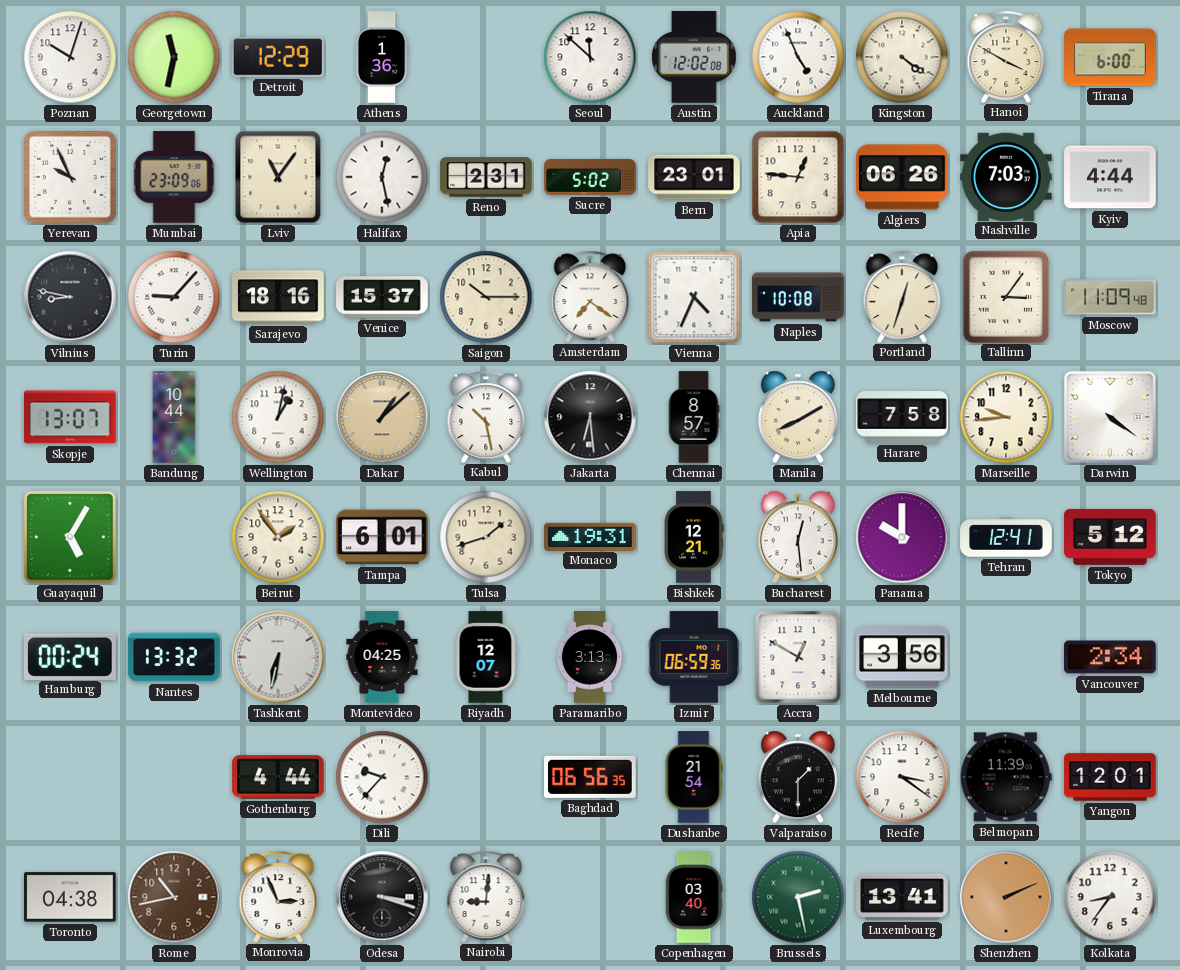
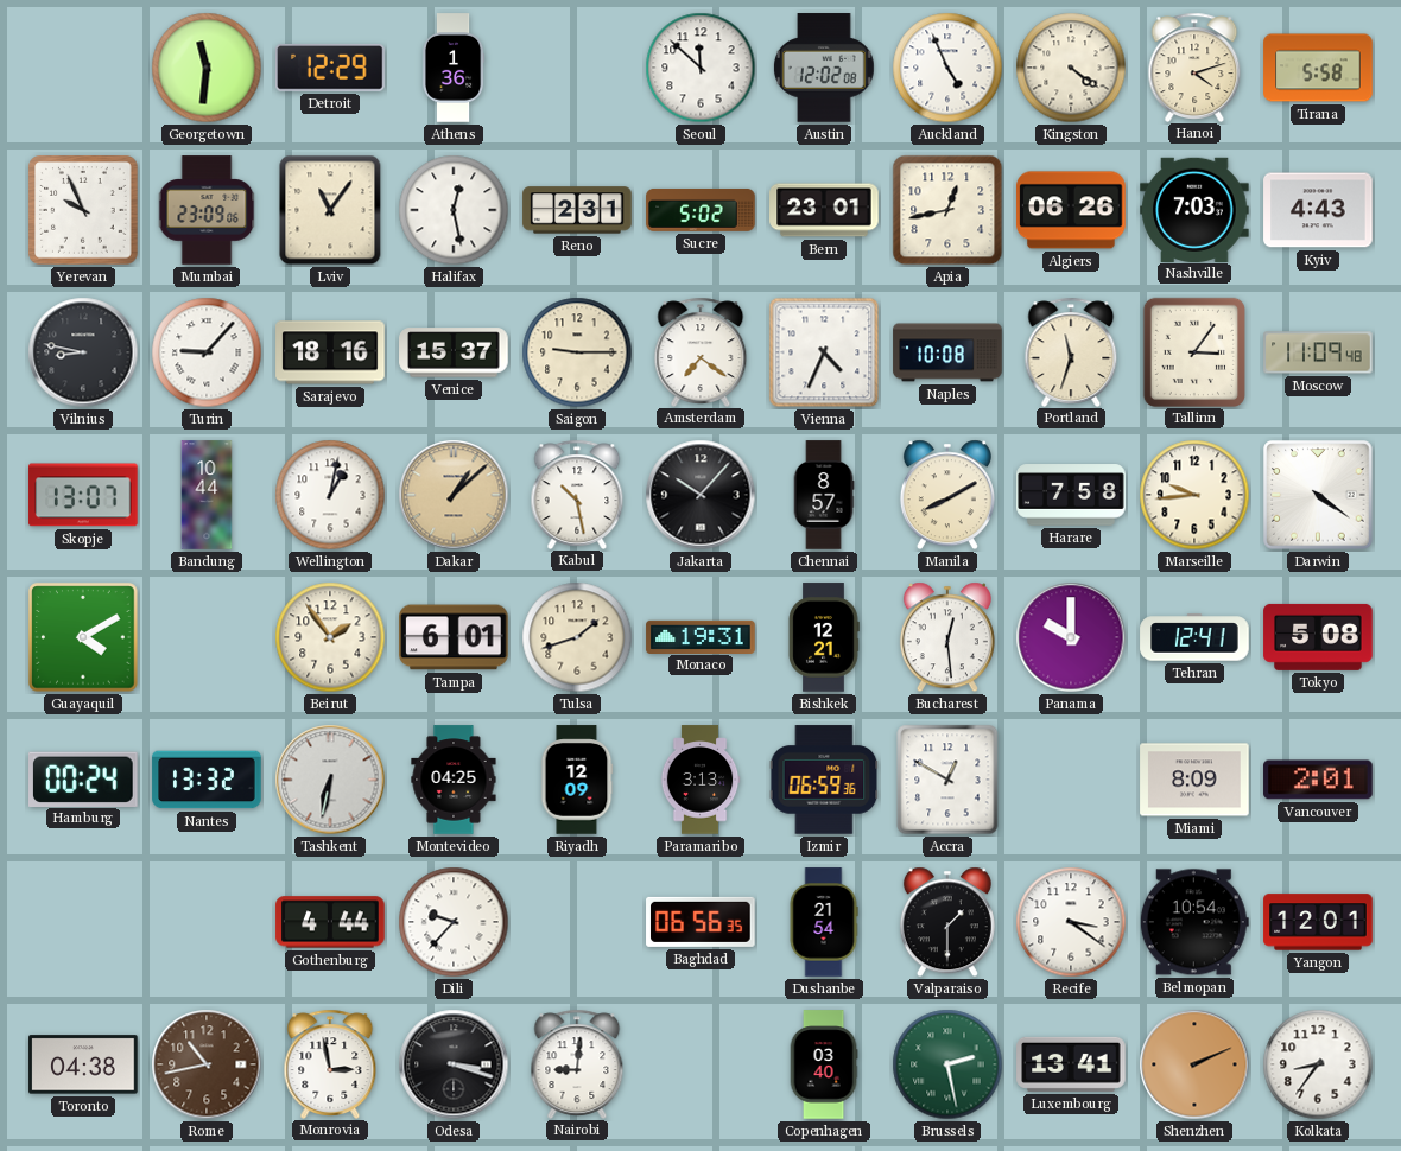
Poznan: 10:03 -> none
Georgetown: 11:32 -> 11:31
Hanoi: 3:50 -> 4:12
Tirana: 6:00 -> 5:58
Apia: 12:46 -> 12:43
Kyiv: 4:44 -> 4:43
Saigon: 10:15 -> 9:15
Portland: 12:33 -> 11:33
Jakarta: 6:29 -> 10:07
Guayaquil: 5:05 -> 4:10
Tokyo: 5:12 -> 5:08
Riyadh: 12:07 -> 12:09
Melbourne: 3:56 -> none
Miami: none -> 8:09
Vancouver: 2:34 -> 2:01
Belmopan: 11:39 -> 10:54
Monrovia: 2:56 -> 2:58
